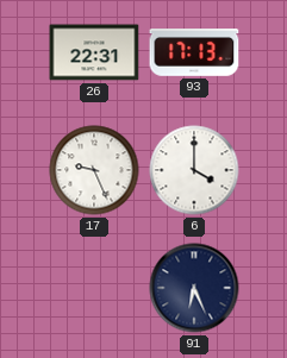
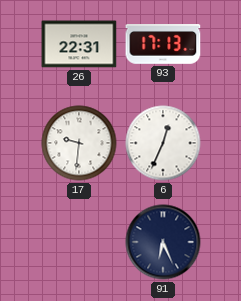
17: 9:26 -> 9:31
6: 4:00 -> 12:34
